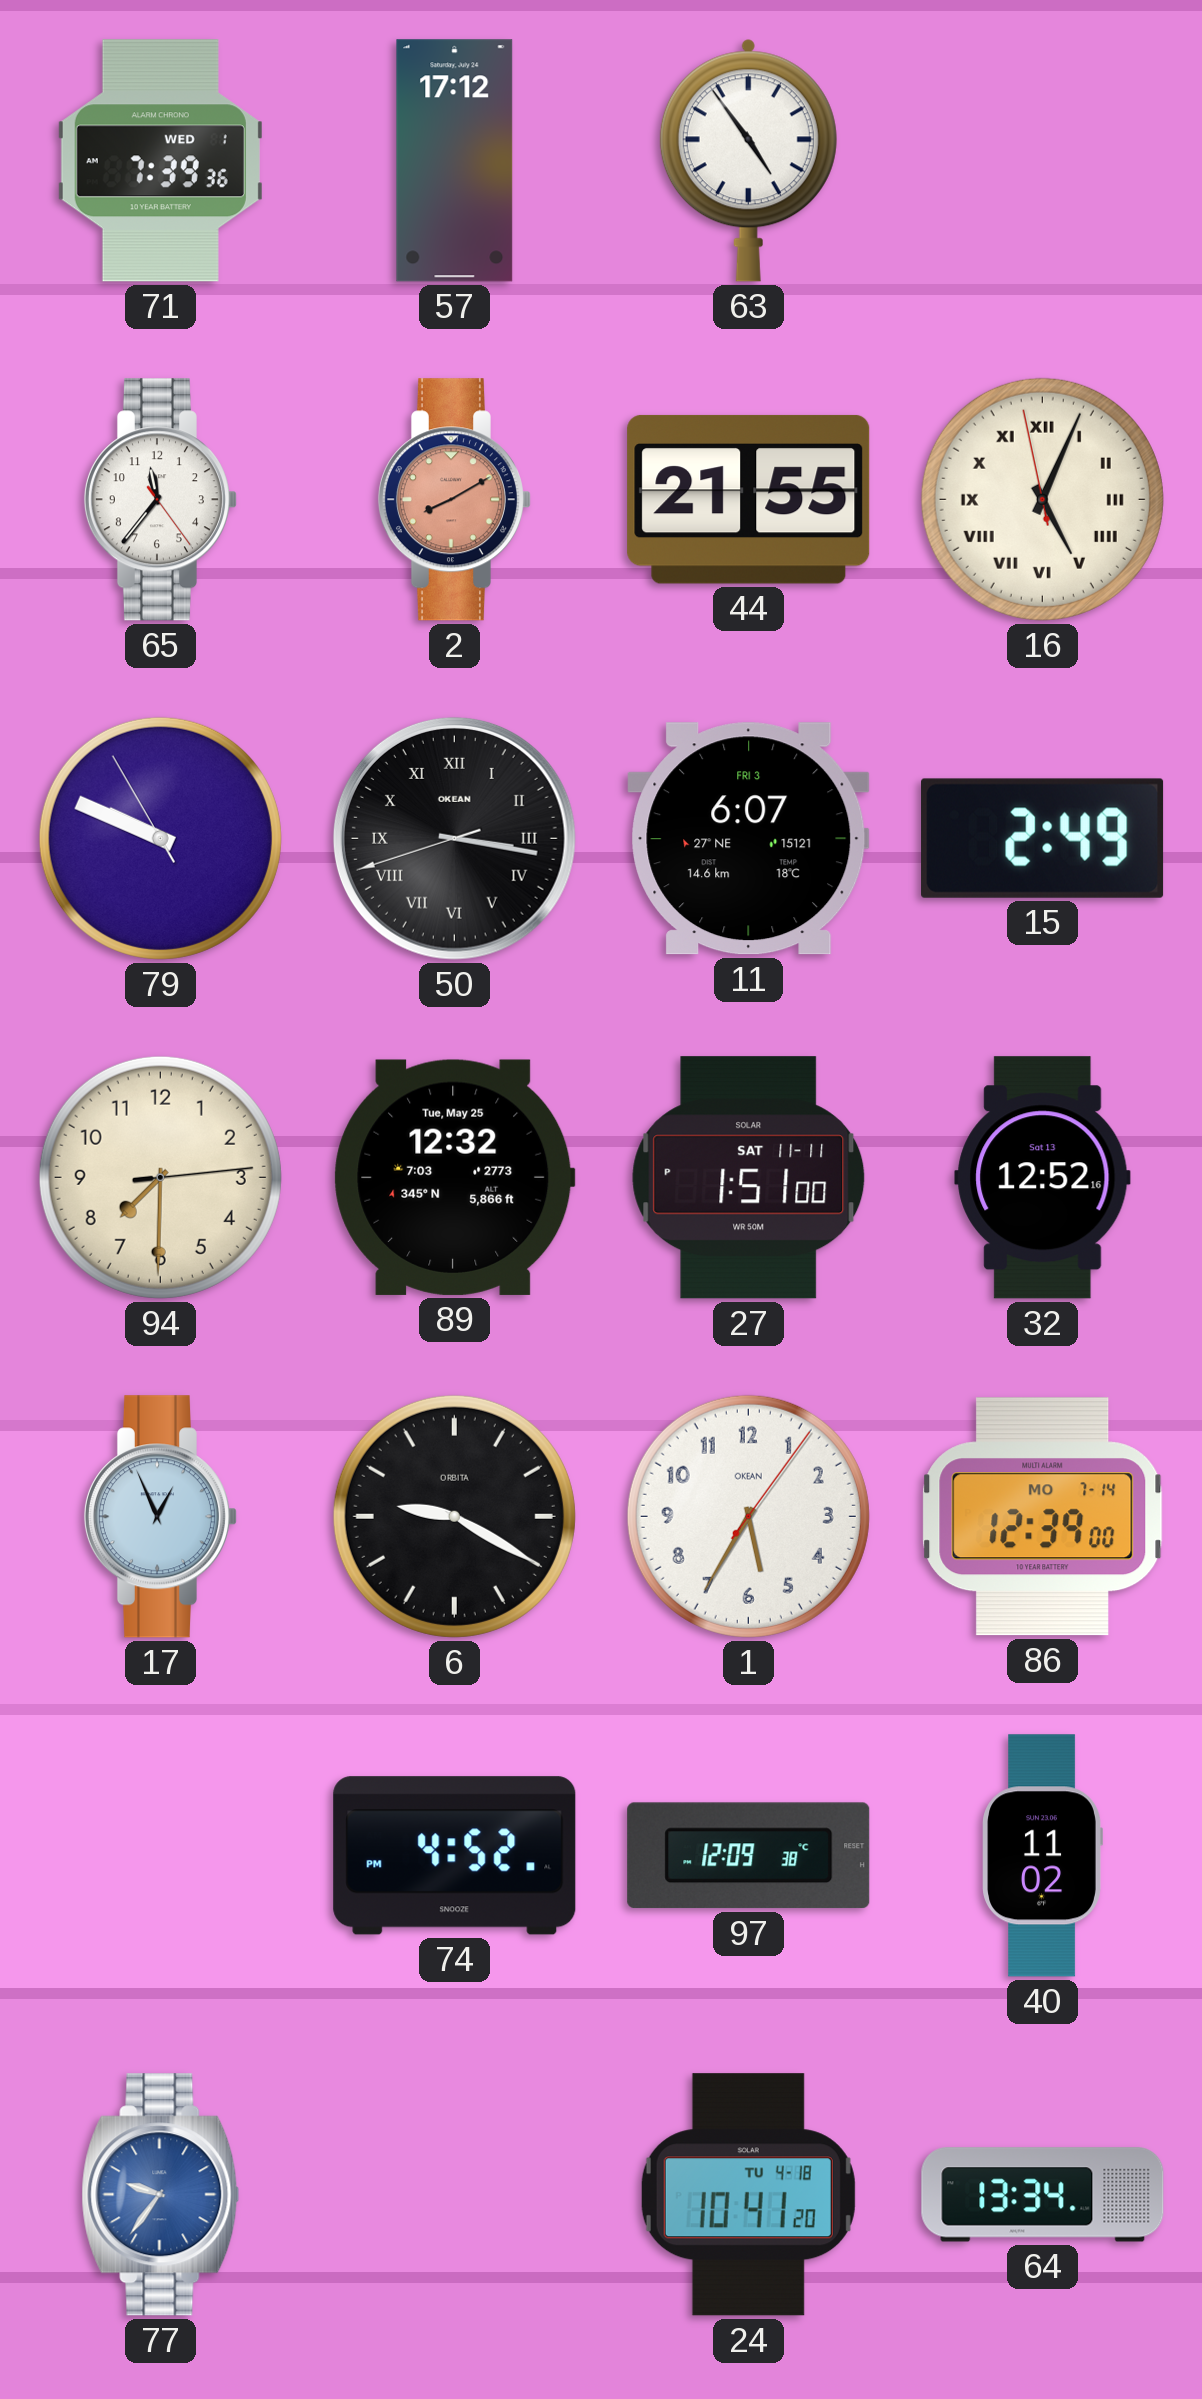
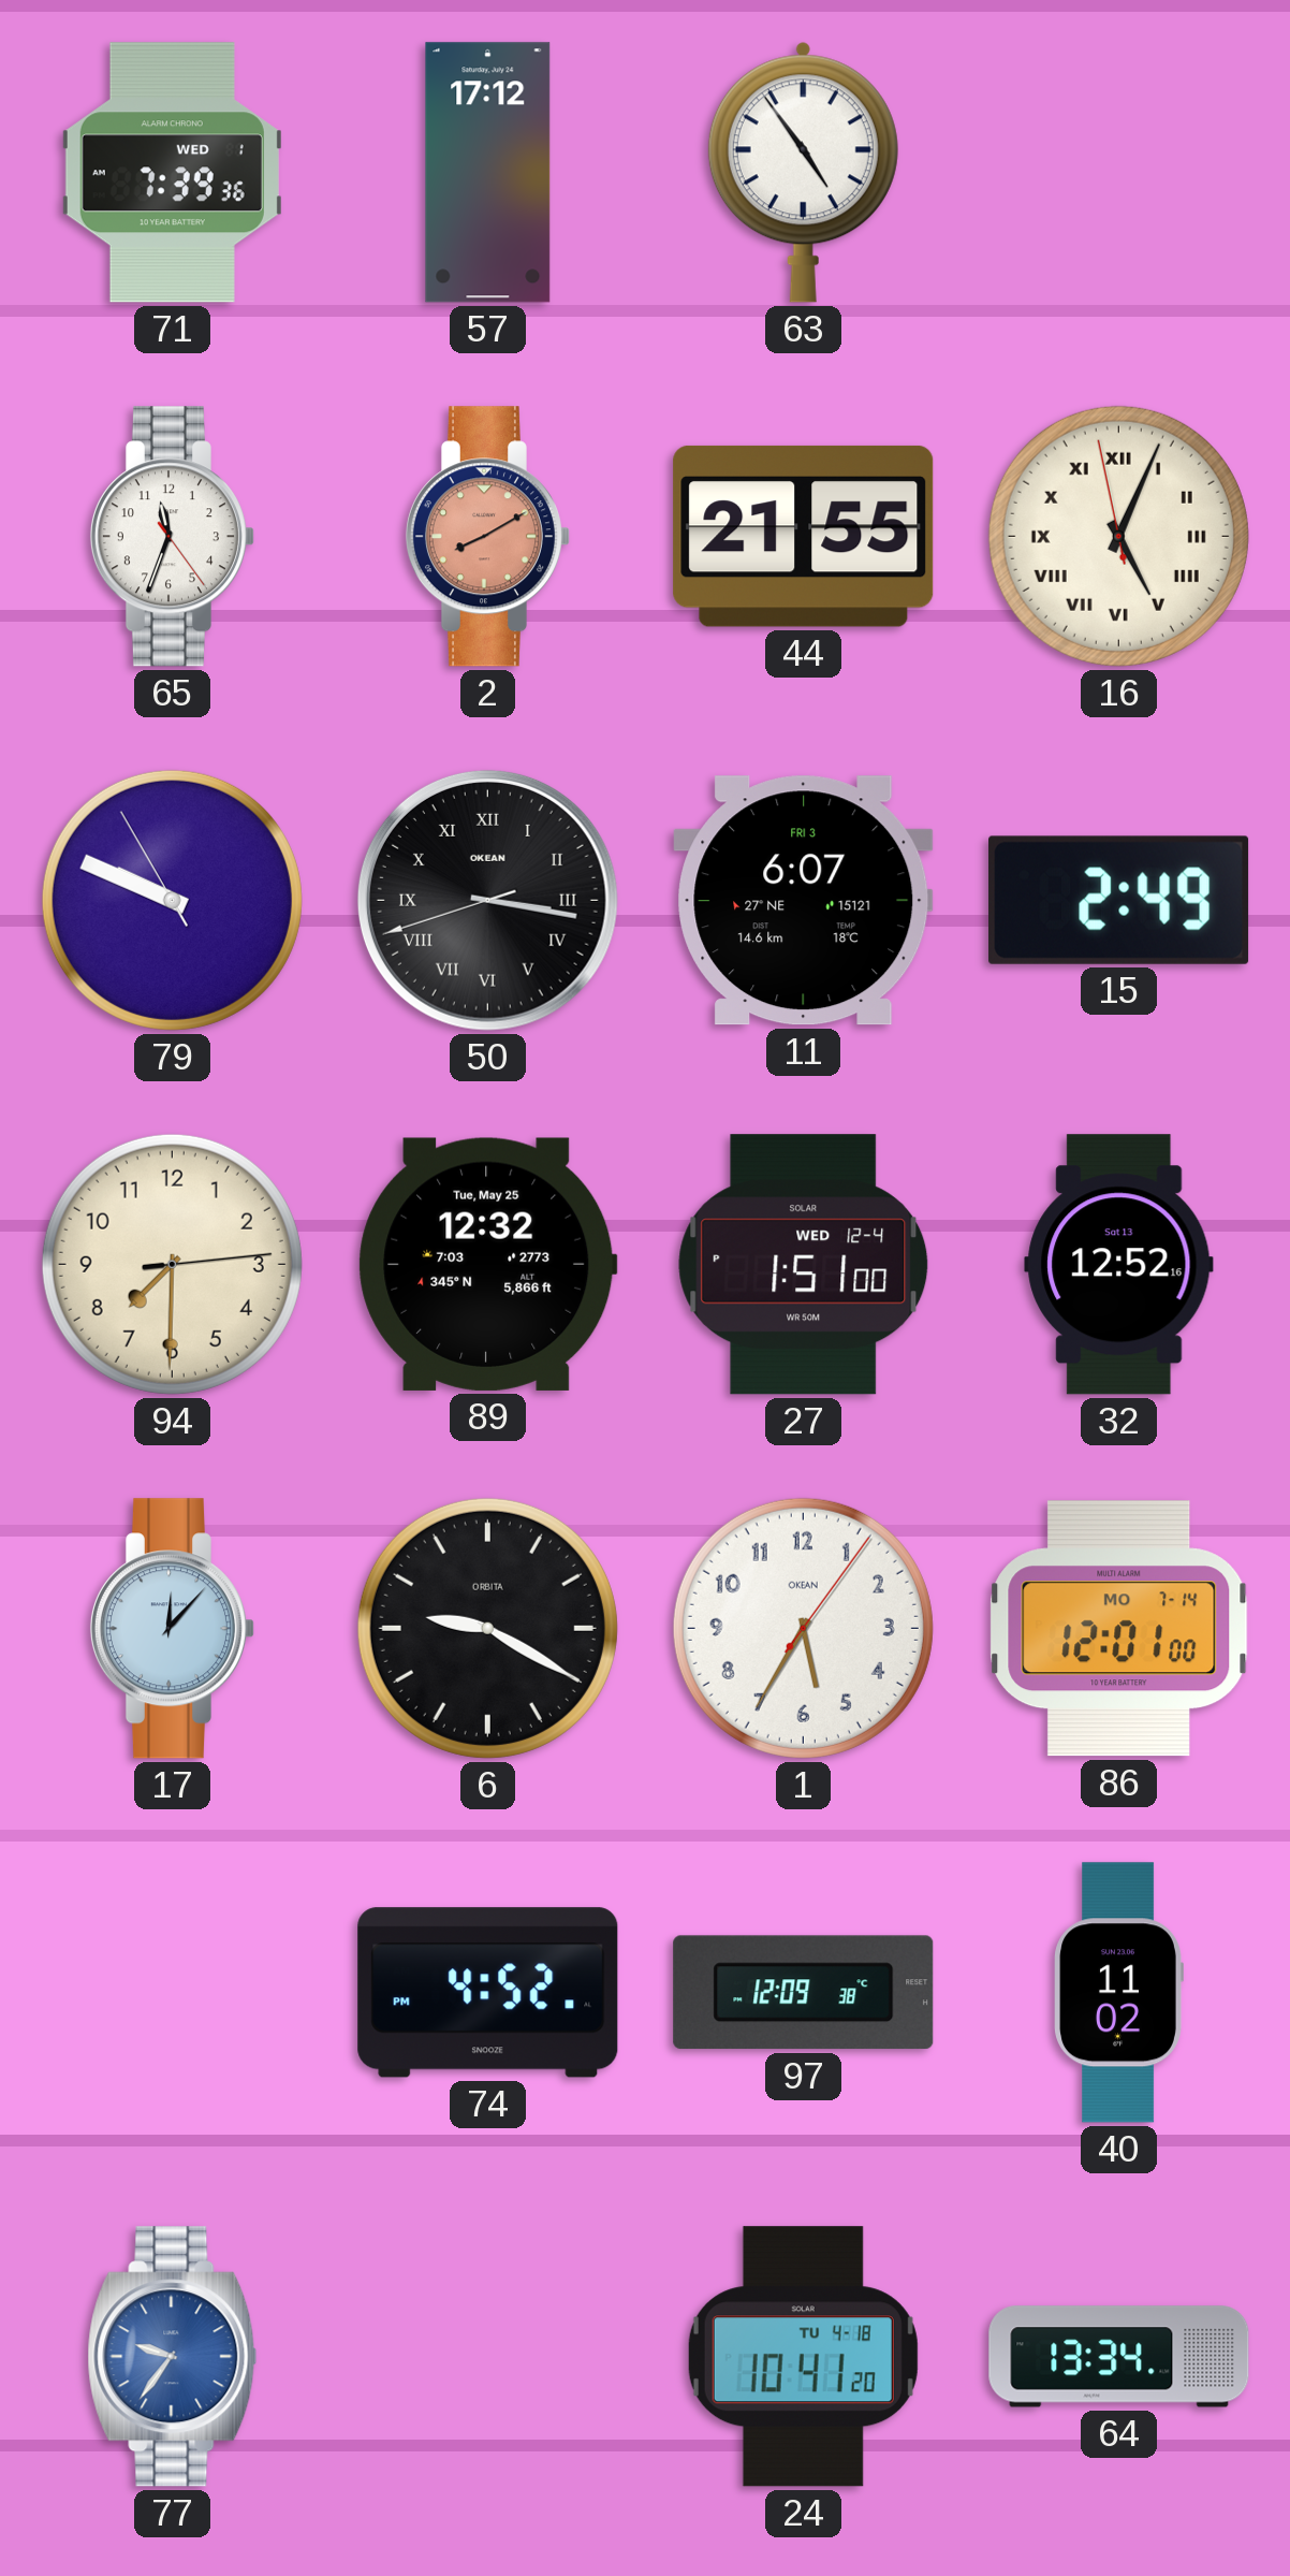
65: 11:36 -> 11:33
27 date: SAT 11-11 -> WED 12-4
17: 12:56 -> 12:07
86: 12:39 -> 12:01
